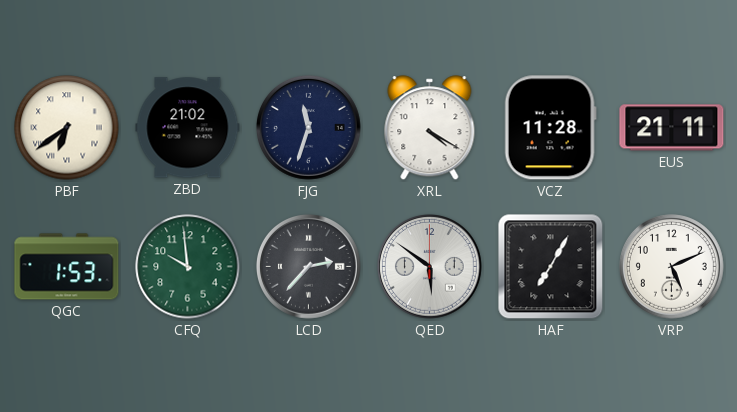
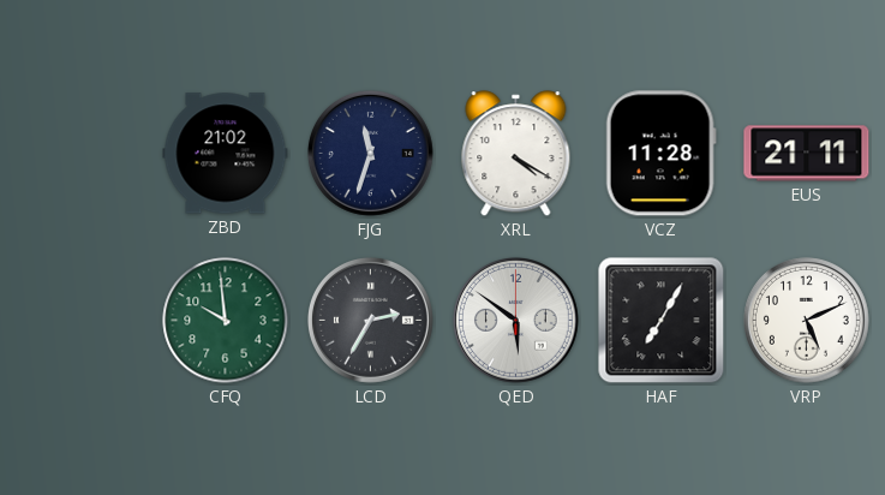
PBF: 6:39 -> none
QGC: 1:53 -> none
LCD: 2:37 -> 2:35
